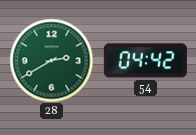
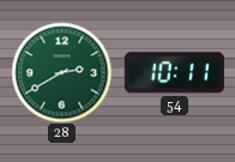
54: 04:42 -> 10:11
